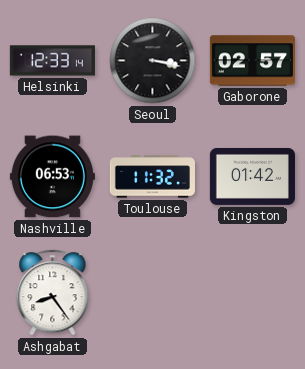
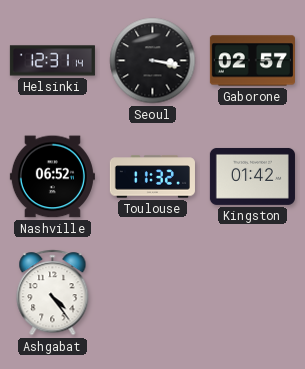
Helsinki: 12:33 -> 12:31
Nashville: 06:53 -> 06:52
Ashgabat: 8:24 -> 4:24
